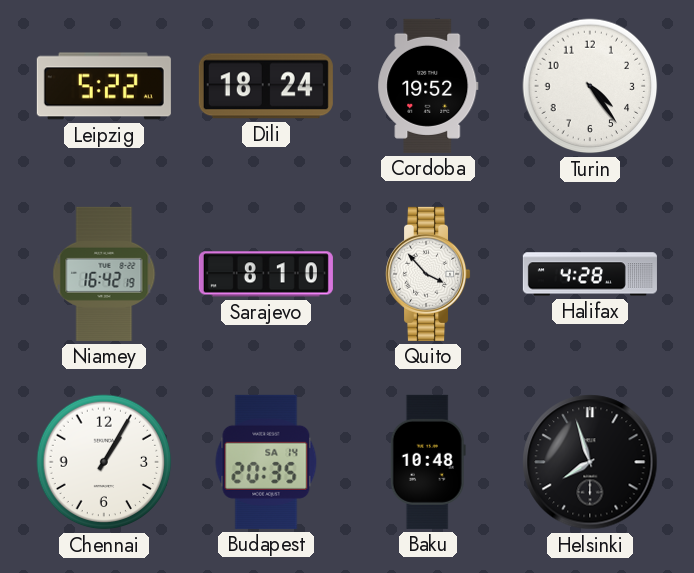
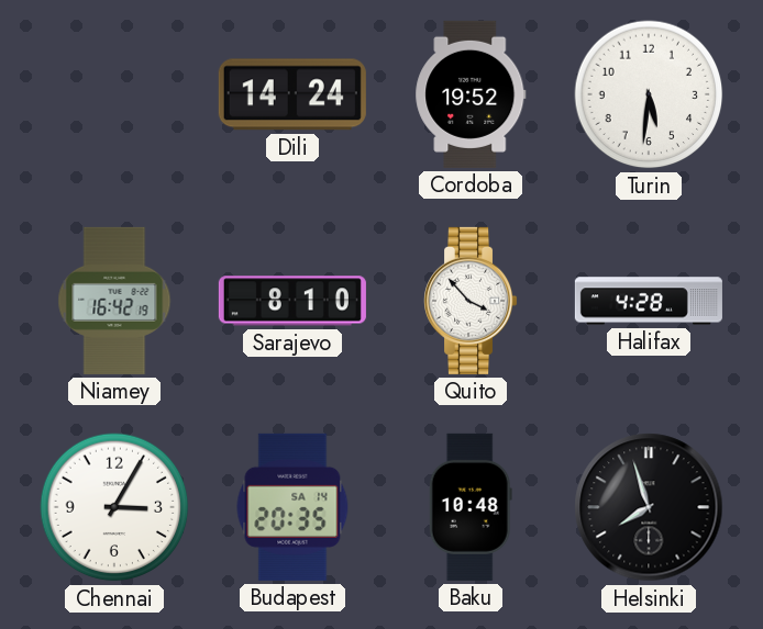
Leipzig: 5:22 -> none
Dili: 18:24 -> 14:24
Turin: 4:24 -> 5:31
Chennai: 1:05 -> 3:05
